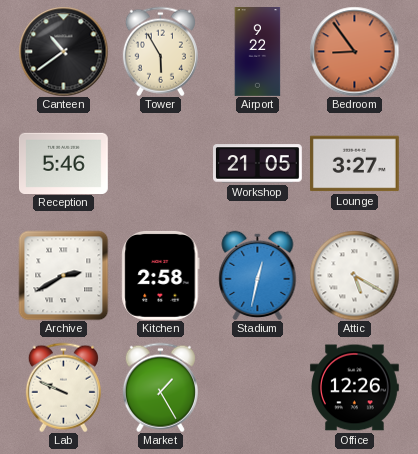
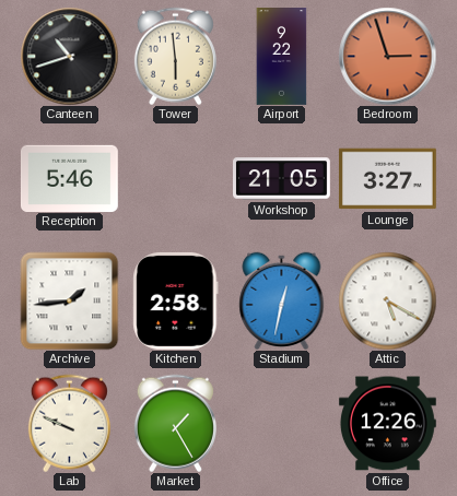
Canteen: 10:39 -> 10:42
Tower: 5:55 -> 5:59
Bedroom: 8:54 -> 2:57
Archive: 2:40 -> 1:44
